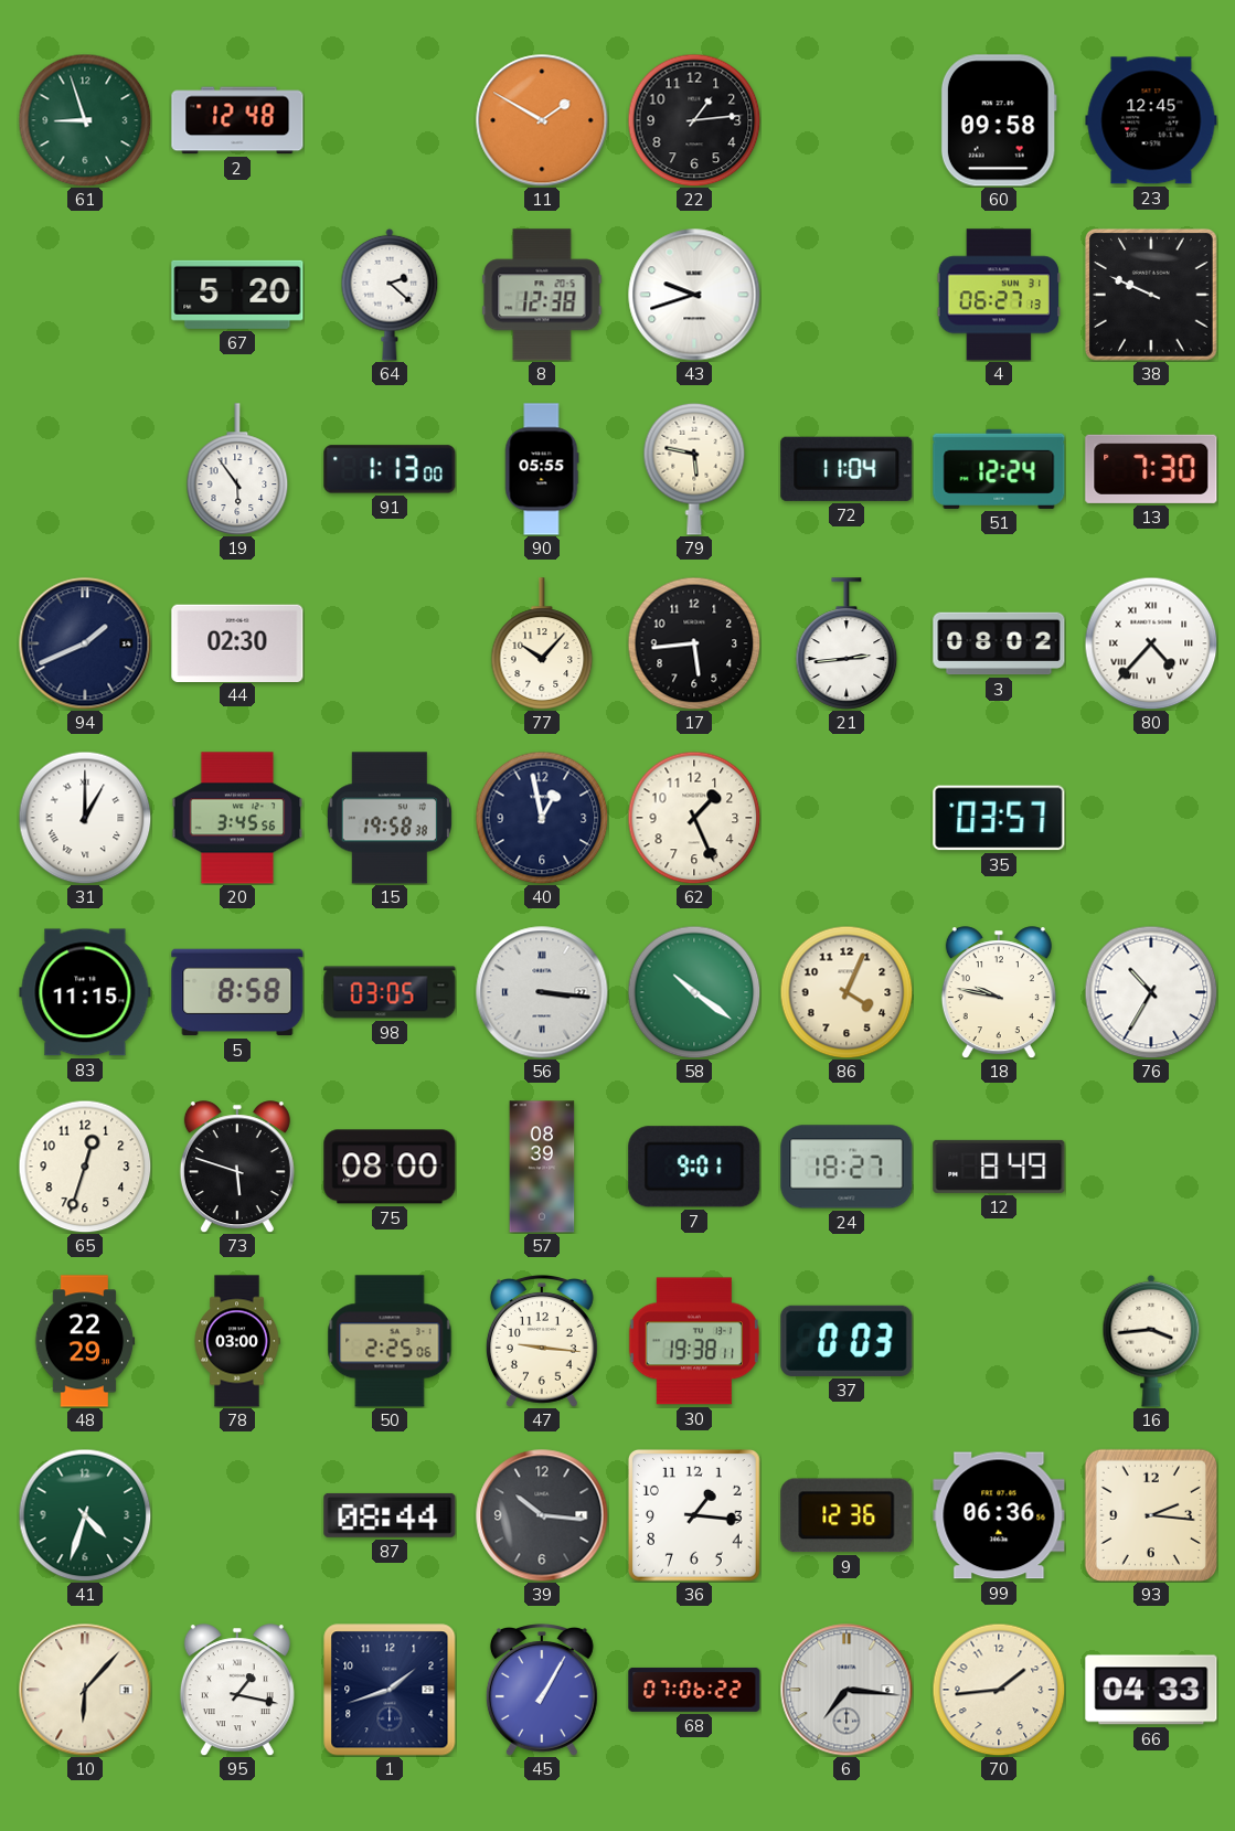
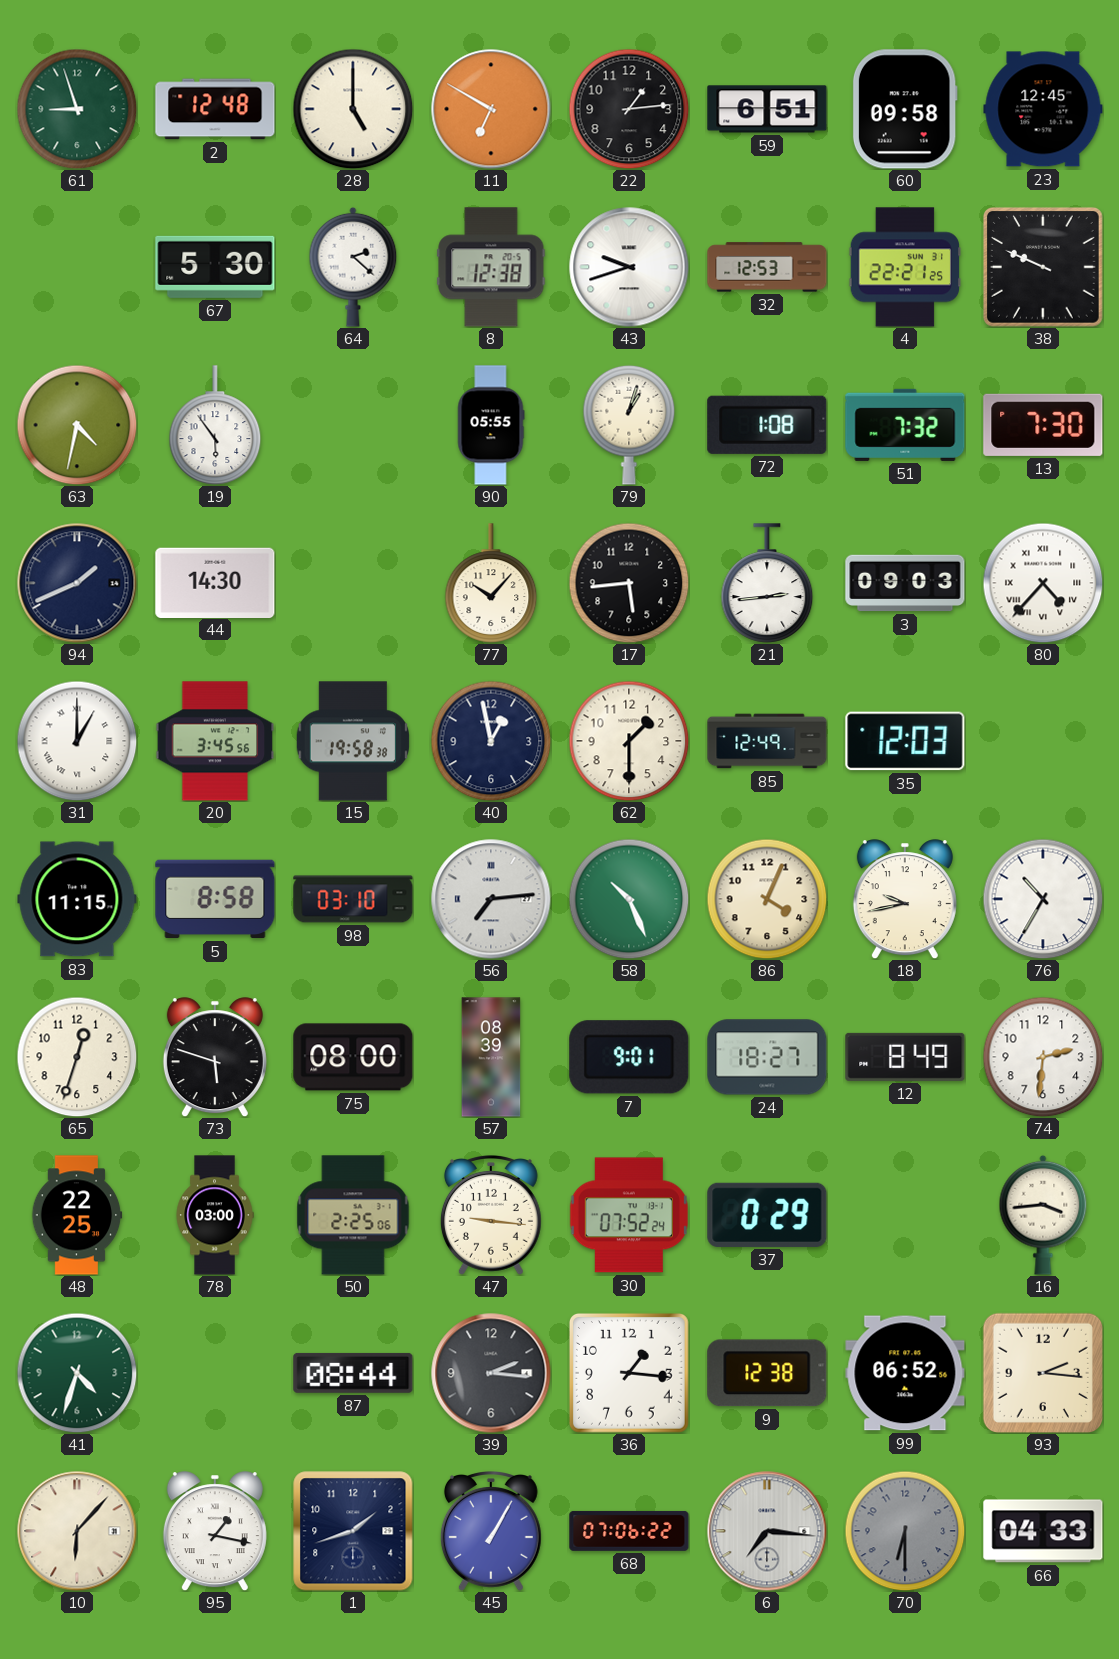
28: none -> 5:00
11: 1:50 -> 6:50
59: none -> 6:51
67: 5:20 -> 5:30
32: none -> 12:53
4: 06:27 -> 22:21
63: none -> 4:32
91: 1:13 -> none
79: 5:47 -> 1:03
72: 11:04 -> 1:08
51: 12:24 -> 7:32
44: 02:30 -> 14:30
3: 08:02 -> 09:03
62: 1:26 -> 1:30
85: none -> 12:49
35: 03:57 -> 12:03
98: 03:05 -> 03:10
56: 3:16 -> 7:14
58: 10:21 -> 10:26
18: 9:47 -> 9:43
74: none -> 2:31
48: 22:29 -> 22:25
30: 19:38 -> 07:52
37: 0:03 -> 0:29
39: 10:16 -> 2:16
9: 12:36 -> 12:38
99: 06:36 -> 06:52
70: 1:44 -> 6:30
70 dial: cream -> grey
